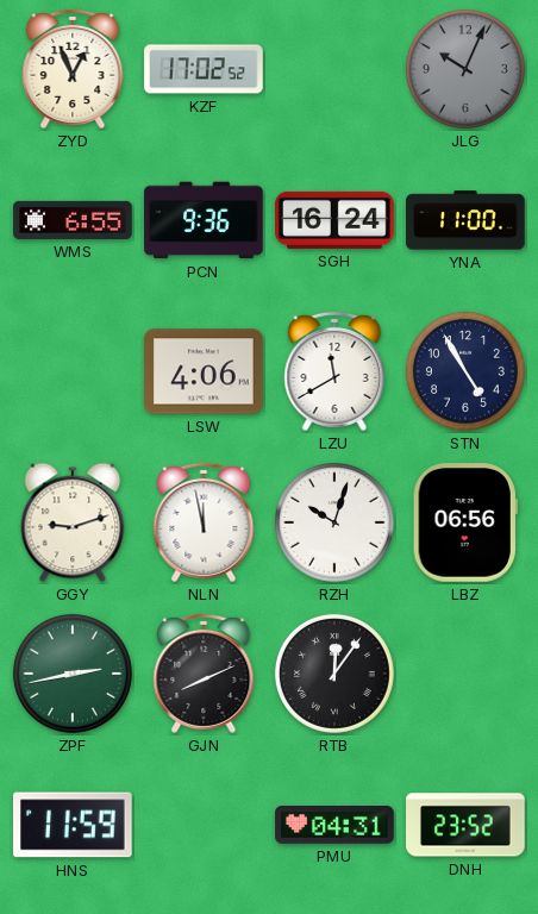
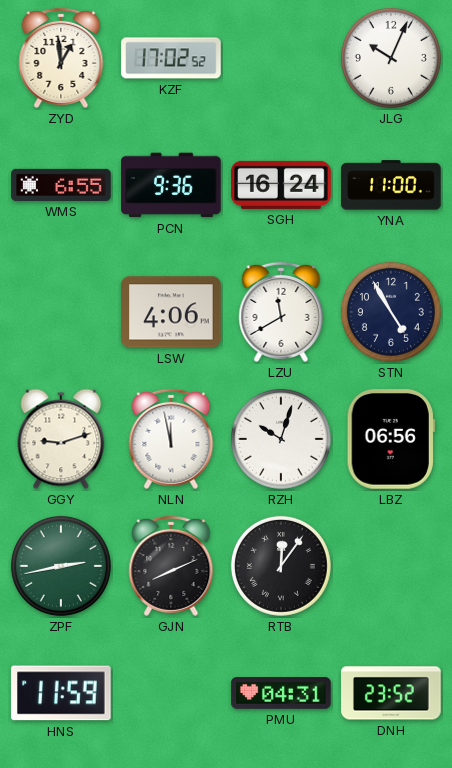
ZYD: 12:56 -> 12:59
JLG dial: grey -> white
